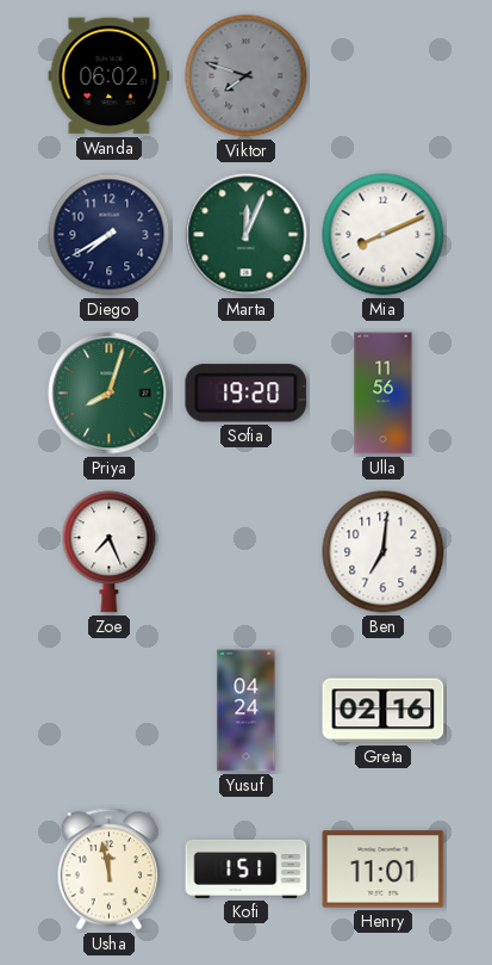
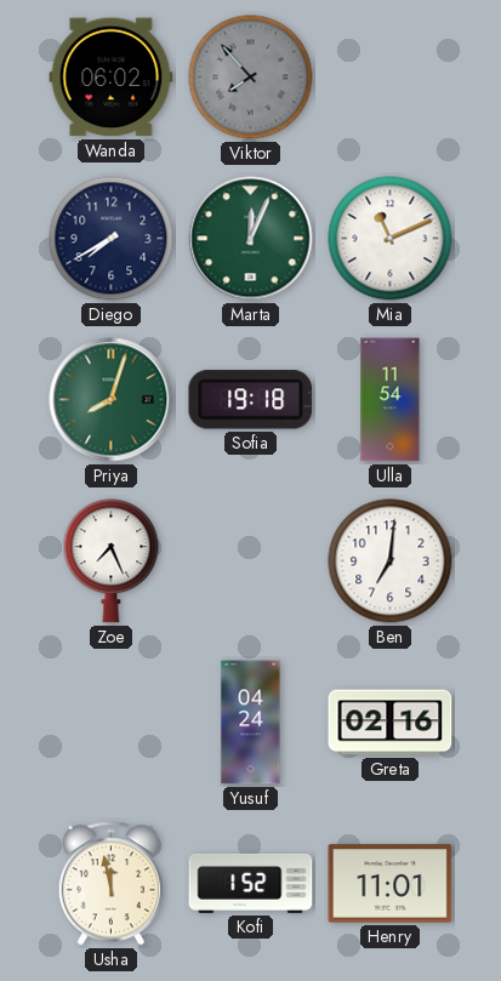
Viktor: 7:48 -> 7:53
Mia: 8:11 -> 11:11
Sofia: 19:20 -> 19:18
Ulla: 11:56 -> 11:54
Kofi: 1:51 -> 1:52
